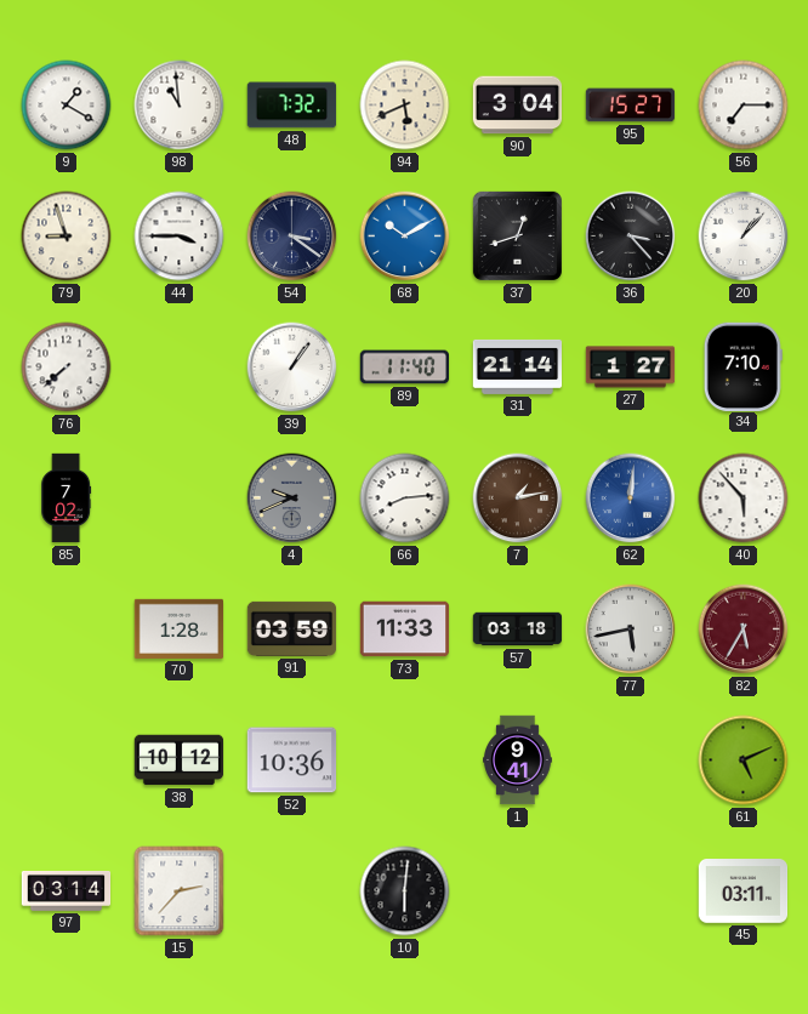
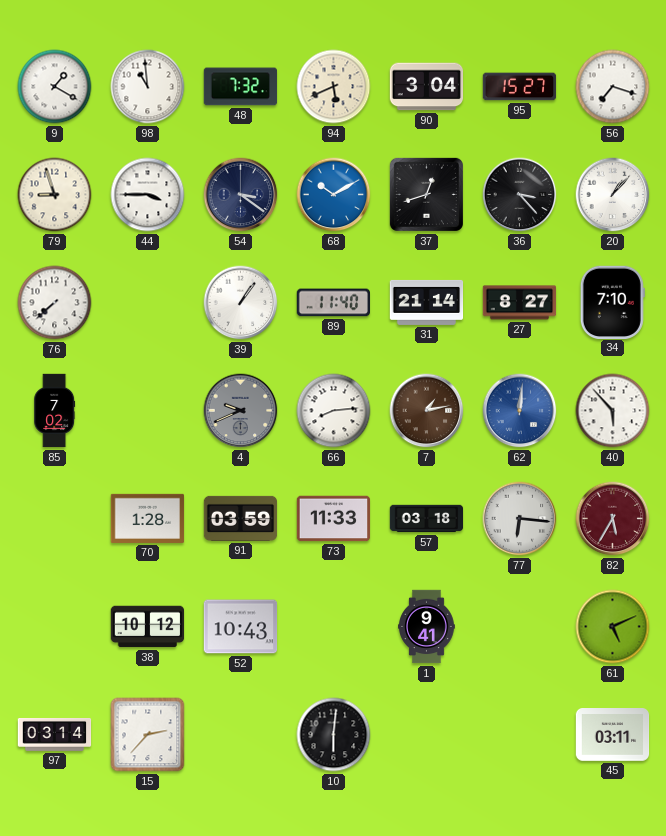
56: 7:15 -> 7:18
27: 1:27 -> 8:27
77: 5:43 -> 6:16
52: 10:36 -> 10:43
